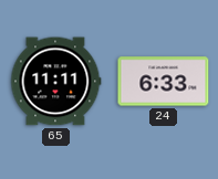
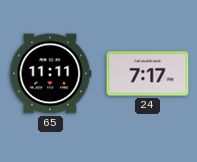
24: 6:33 -> 7:17
